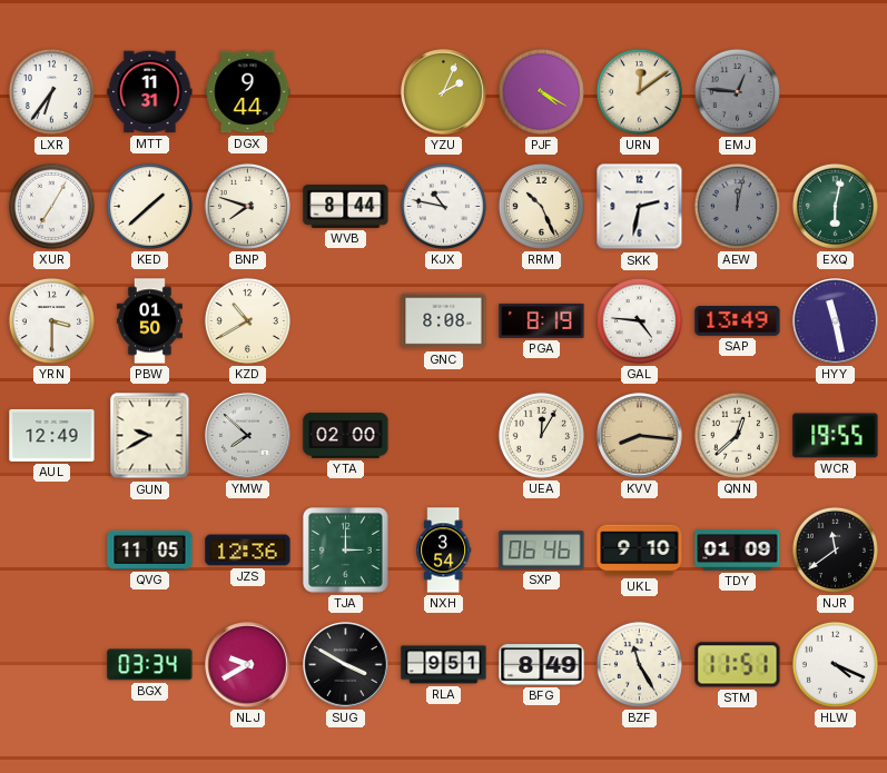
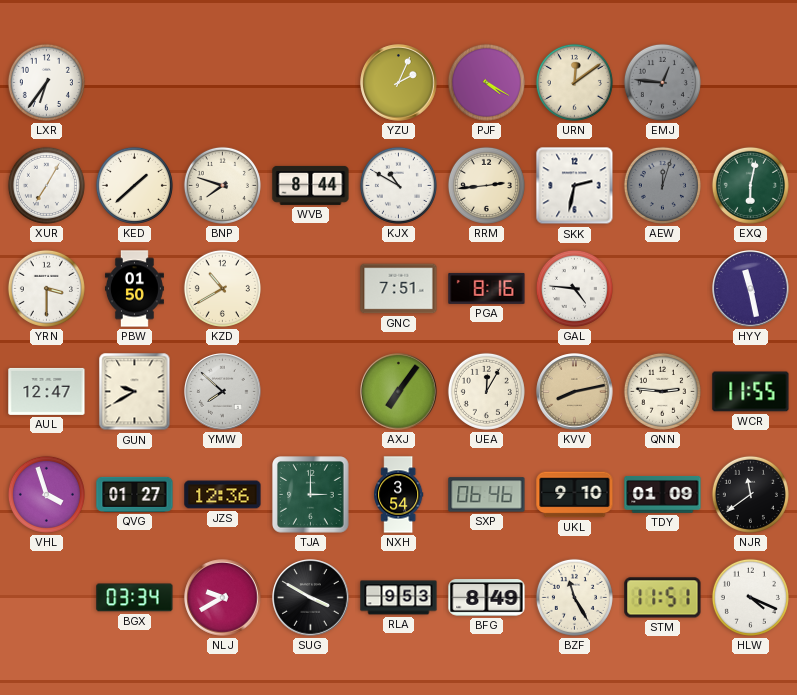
MTT: 11:31 -> none
DGX: 9:44 -> none
KJX: 10:47 -> 10:50
RRM: 10:26 -> 2:44
AEW: 12:02 -> 12:03
GNC: 8:08 -> 7:51
PGA: 8:19 -> 8:16
SAP: 13:49 -> none
AUL: 12:49 -> 12:47
YTA: 02:00 -> none
AXJ: none -> 7:06
KVV: 8:16 -> 8:13
QNN: 12:38 -> 2:46
WCR: 19:55 -> 11:55
VHL: none -> 3:57
QVG: 11:05 -> 01:27
RLA: 9:51 -> 9:53
